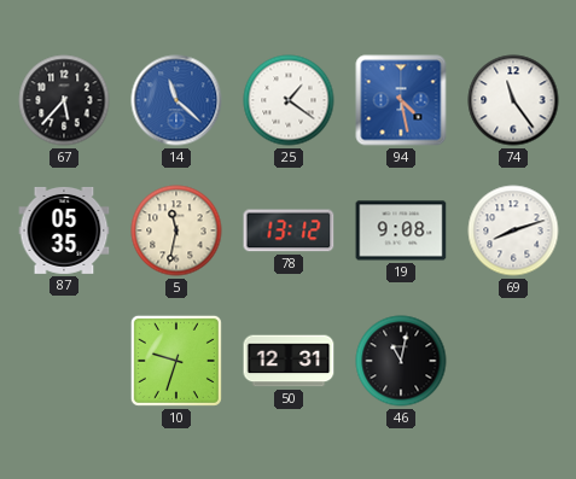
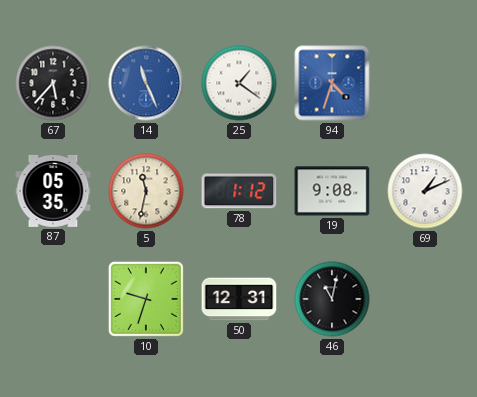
14: 11:22 -> 11:26
94: 4:28 -> 4:33
74: 11:24 -> none
78: 13:12 -> 1:12
69: 8:12 -> 1:11
